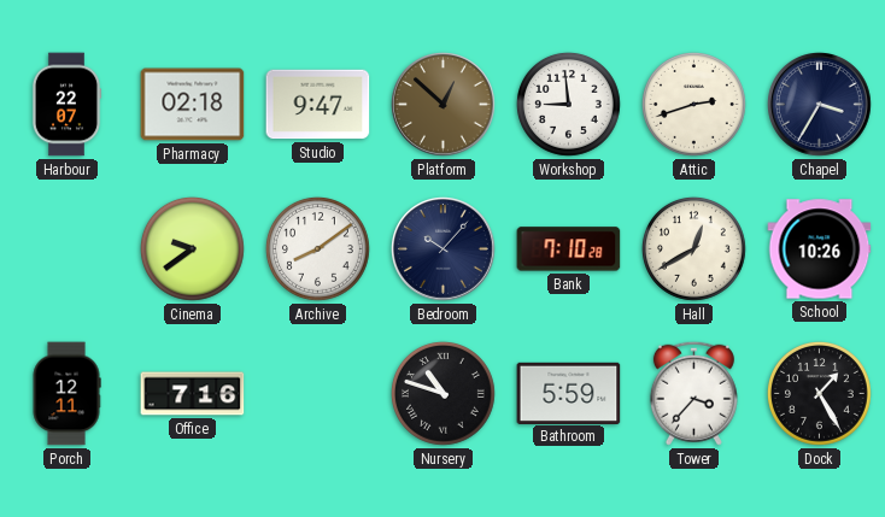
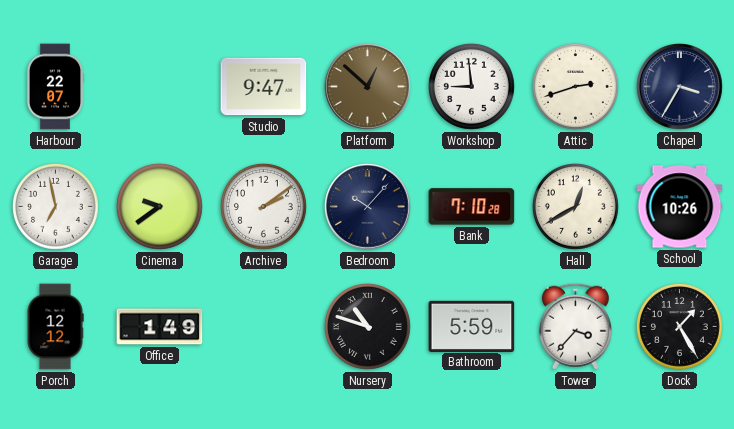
Pharmacy: 02:18 -> none
Garage: none -> 6:58
Archive: 8:09 -> 2:09
Porch: 12:11 -> 12:12
Office: 7:16 -> 1:49
